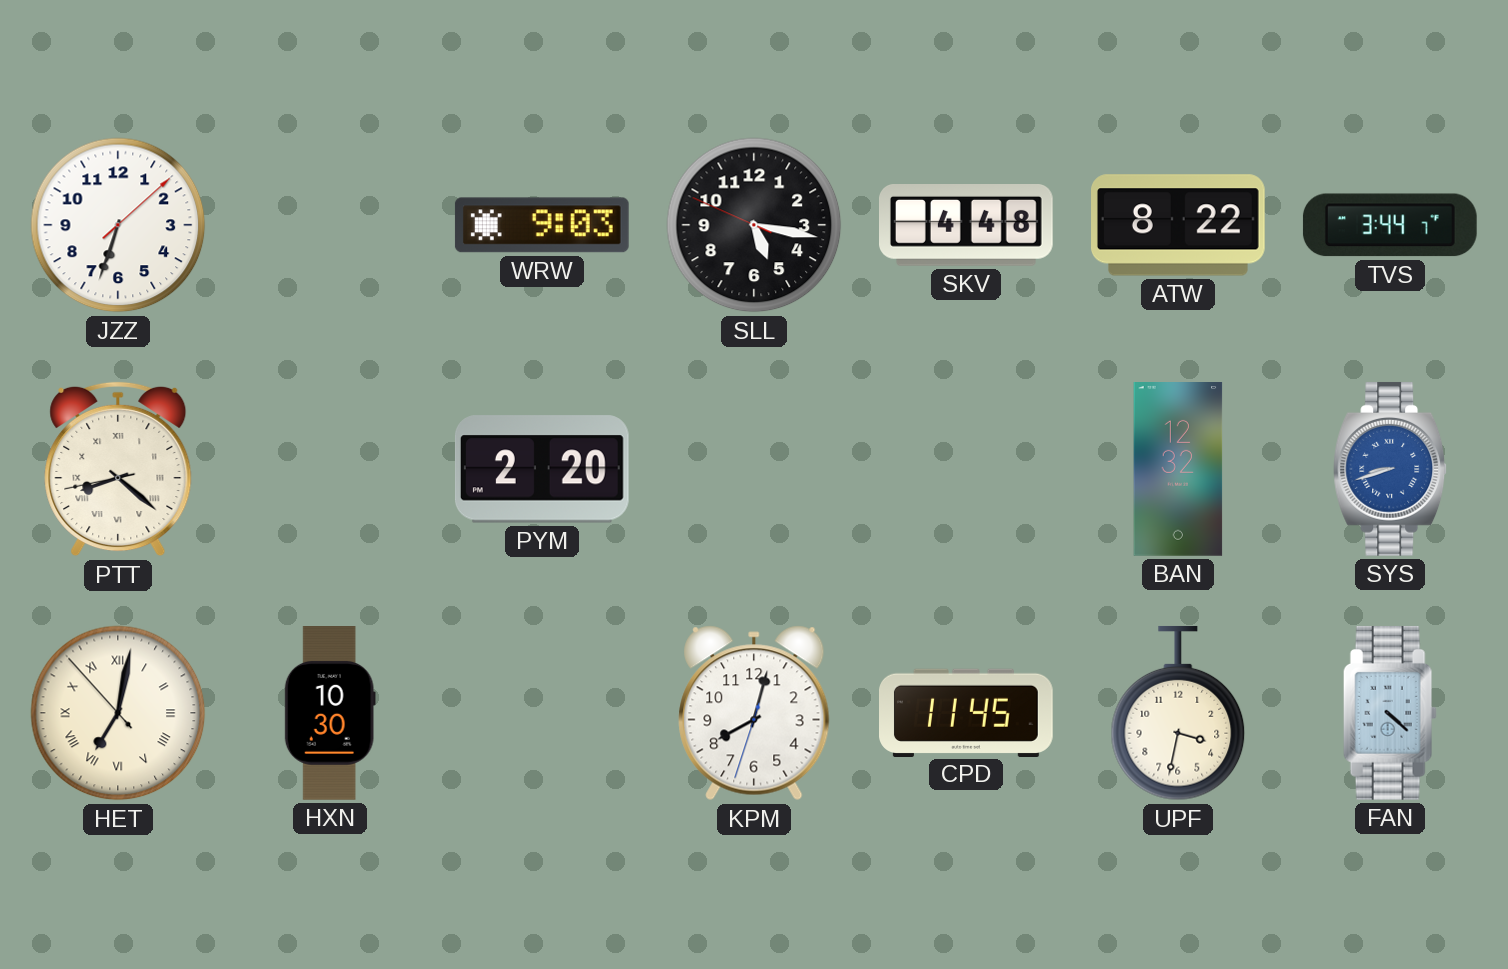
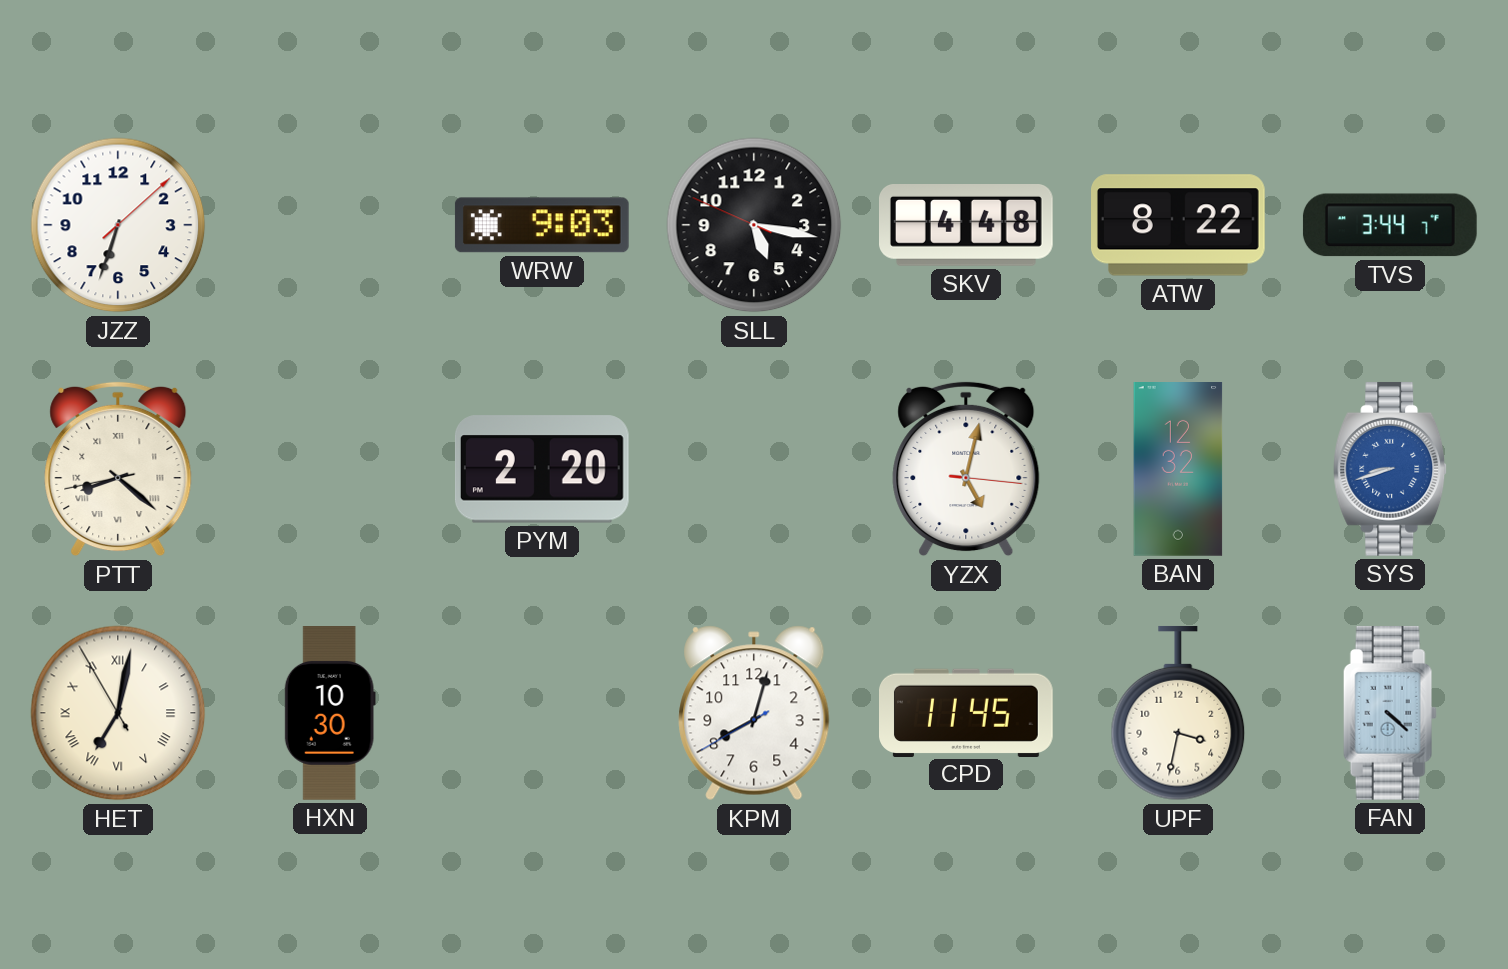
YZX: none -> 5:02
HET: 7:01:53 -> 7:01:55
KPM: 8:02:33 -> 8:02:40
